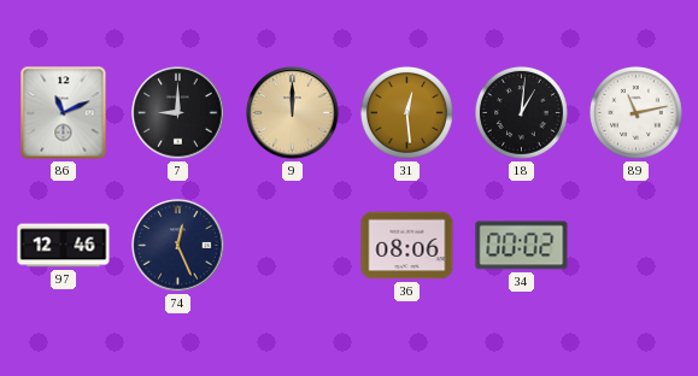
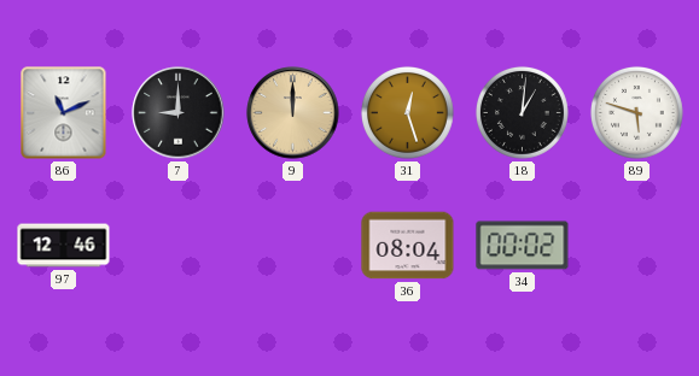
31: 12:29 -> 12:27
89: 11:13 -> 5:48
74: 12:26 -> none
36: 08:06 -> 08:04
